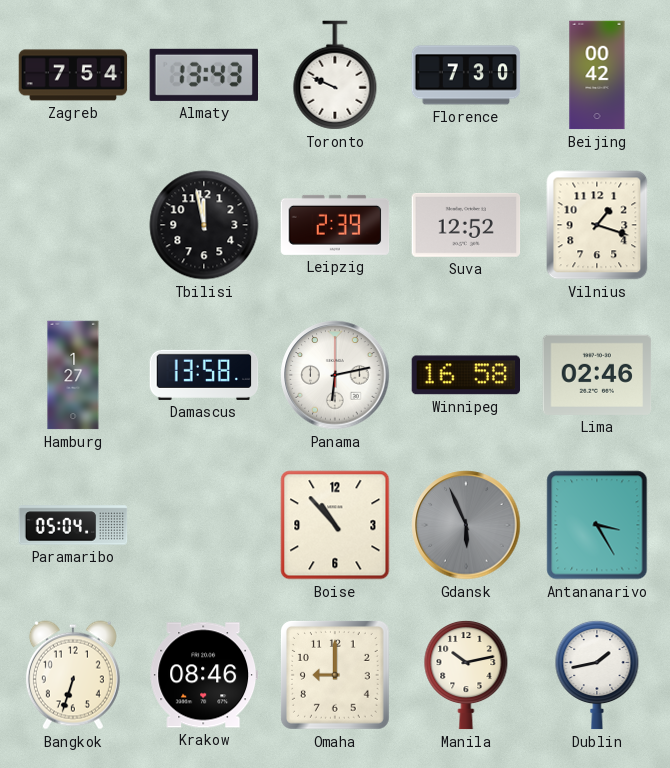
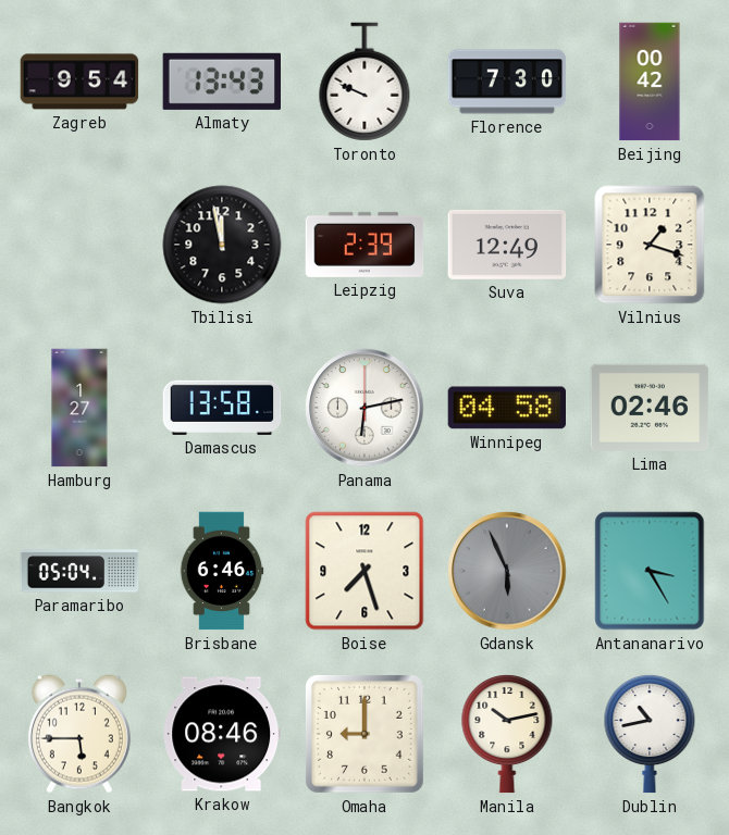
Zagreb: 7:54 -> 9:54
Suva: 12:52 -> 12:49
Winnipeg: 16:58 -> 04:58
Brisbane: none -> 6:46
Boise: 10:53 -> 7:27
Bangkok: 6:33 -> 5:45
Dublin: 1:43 -> 10:43
